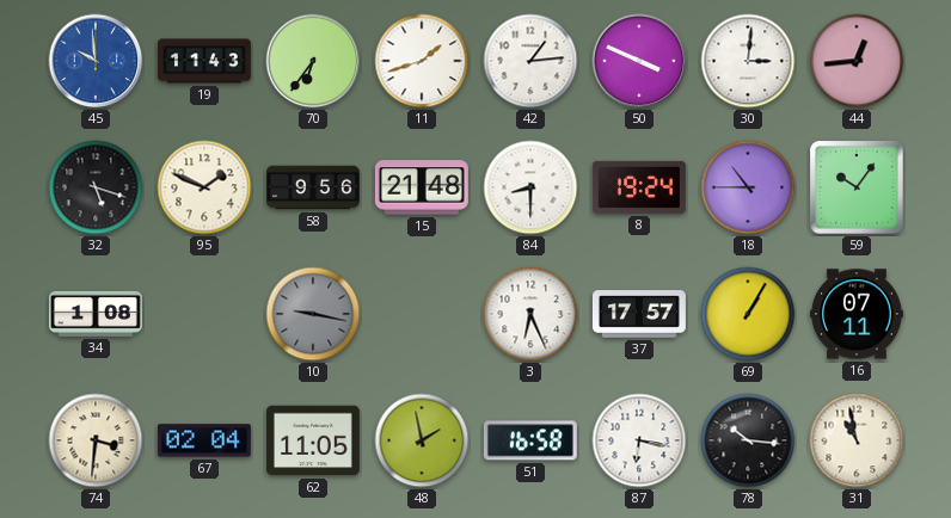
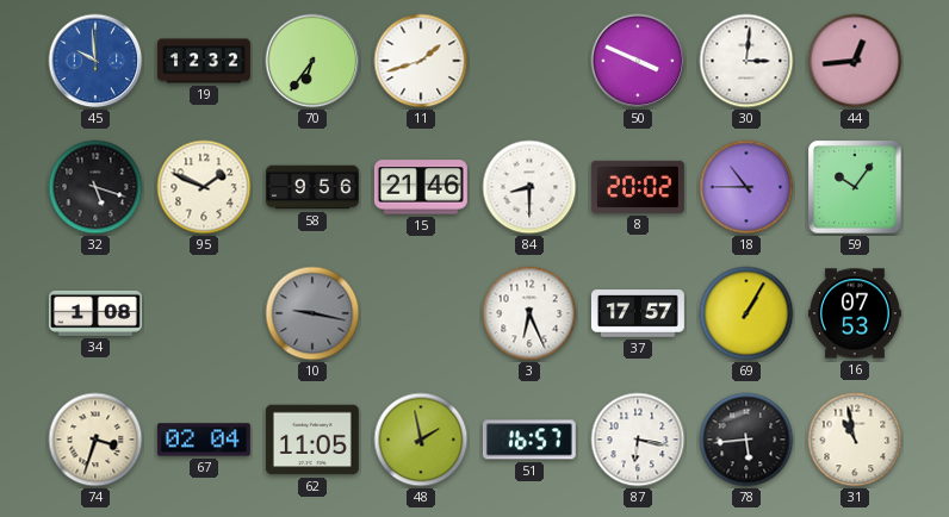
19: 11:43 -> 12:32
42: 1:14 -> none
15: 21:48 -> 21:46
8: 19:24 -> 20:02
16: 07:11 -> 07:53
74: 3:31 -> 3:33
51: 16:58 -> 16:57
78: 10:16 -> 5:44
